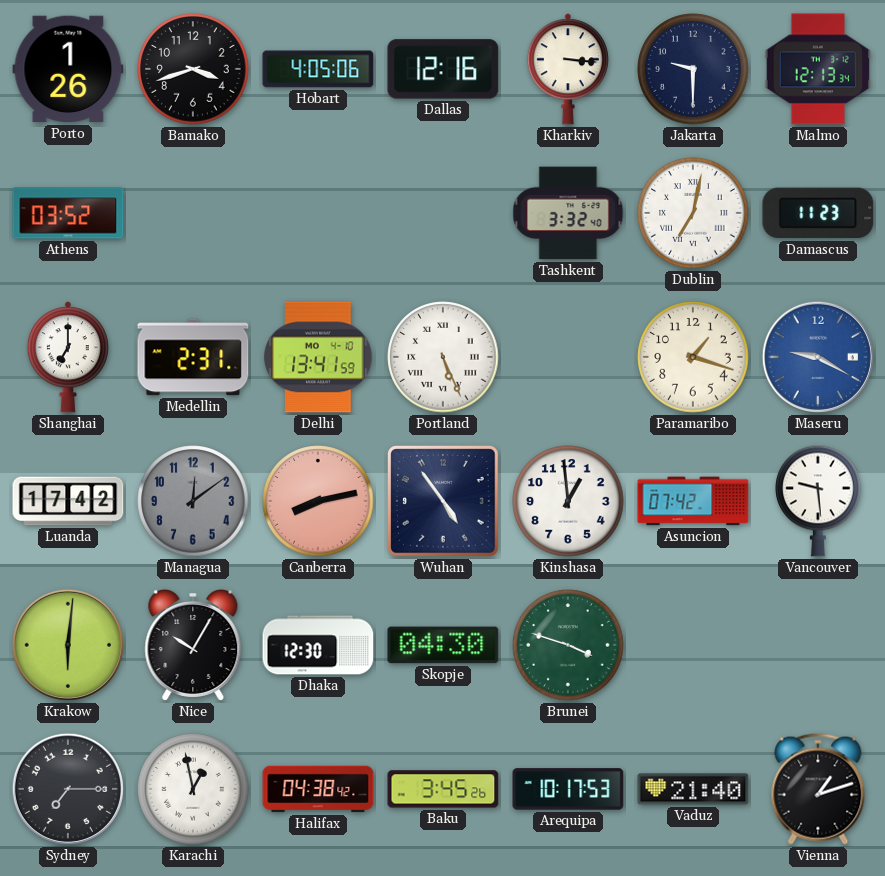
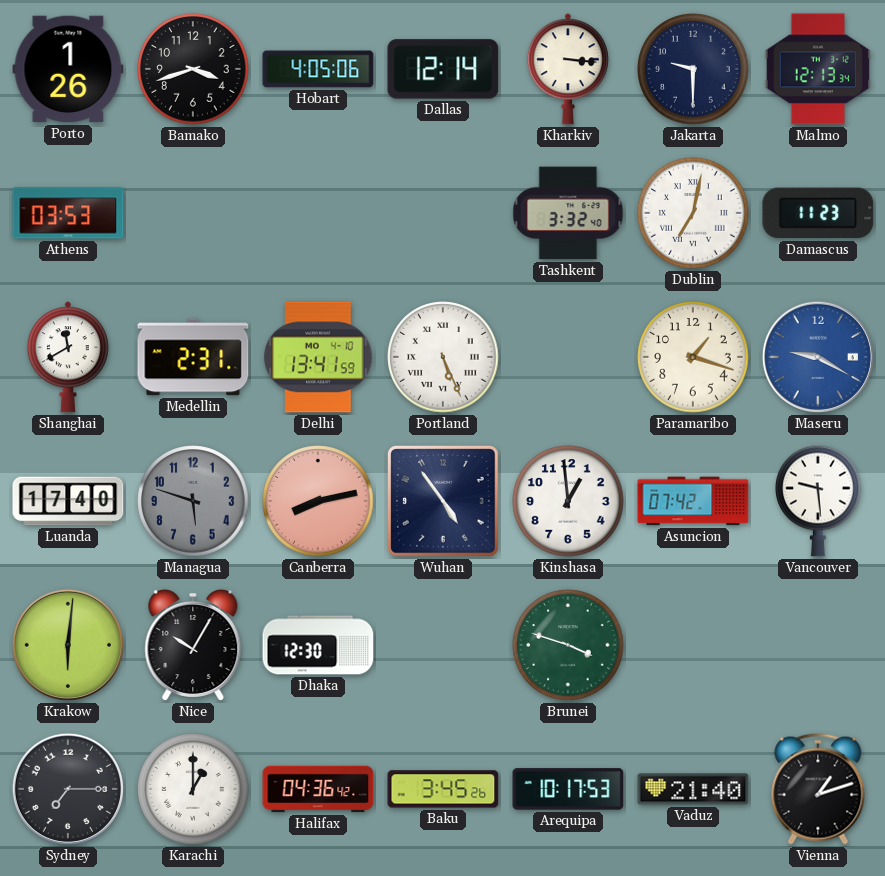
Dallas: 12:16 -> 12:14
Athens: 03:52 -> 03:53
Shanghai: 7:00 -> 11:40
Luanda: 17:42 -> 17:40
Managua: 12:09 -> 5:48
Skopje: 04:30 -> none
Karachi: 12:58 -> 1:00
Halifax: 04:38 -> 04:36
